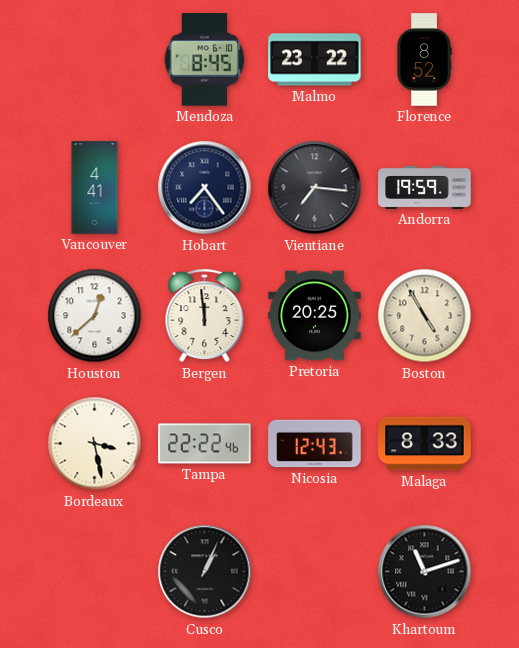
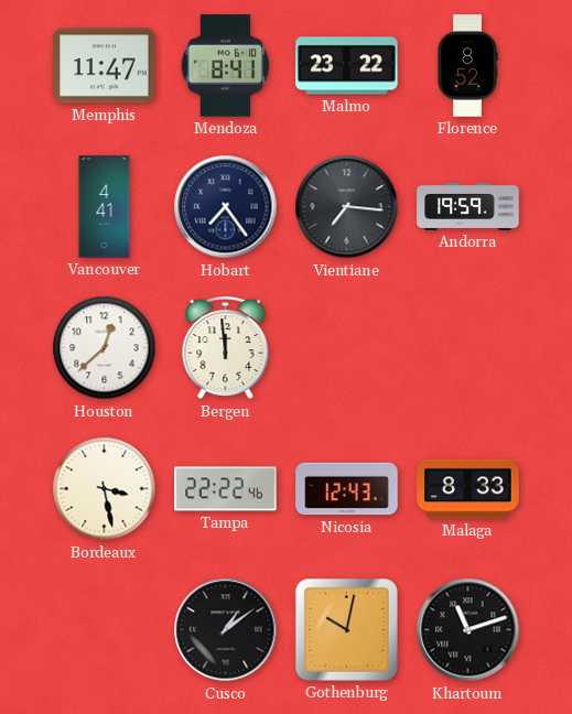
Memphis: none -> 11:47
Mendoza: 8:45 -> 8:41
Pretoria: 20:25 -> none
Boston: 4:55 -> none
Cusco: 1:04 -> 1:09
Gothenburg: none -> 10:02
